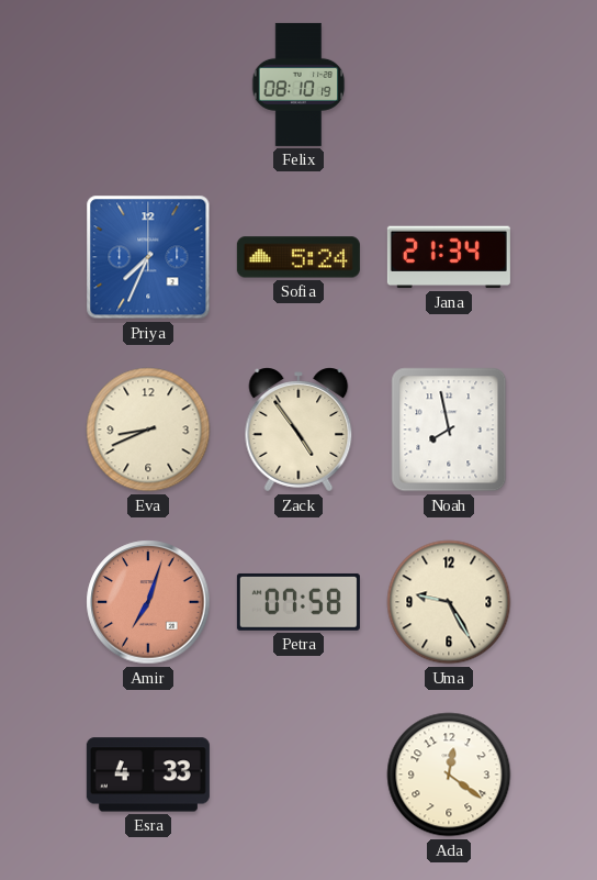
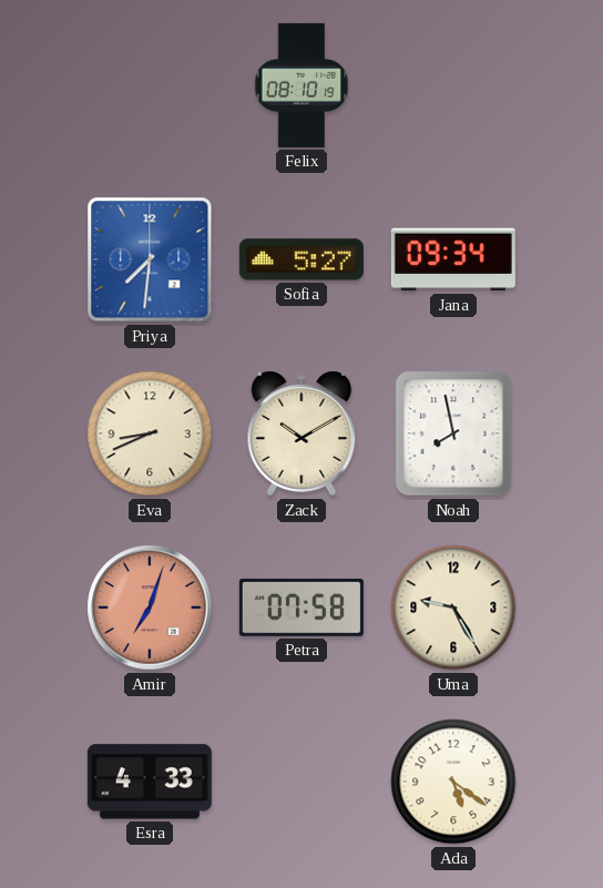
Priya: 7:34 -> 7:31
Sofia: 5:24 -> 5:27
Jana: 21:34 -> 09:34
Zack: 4:54 -> 10:10
Ada: 12:21 -> 5:21
